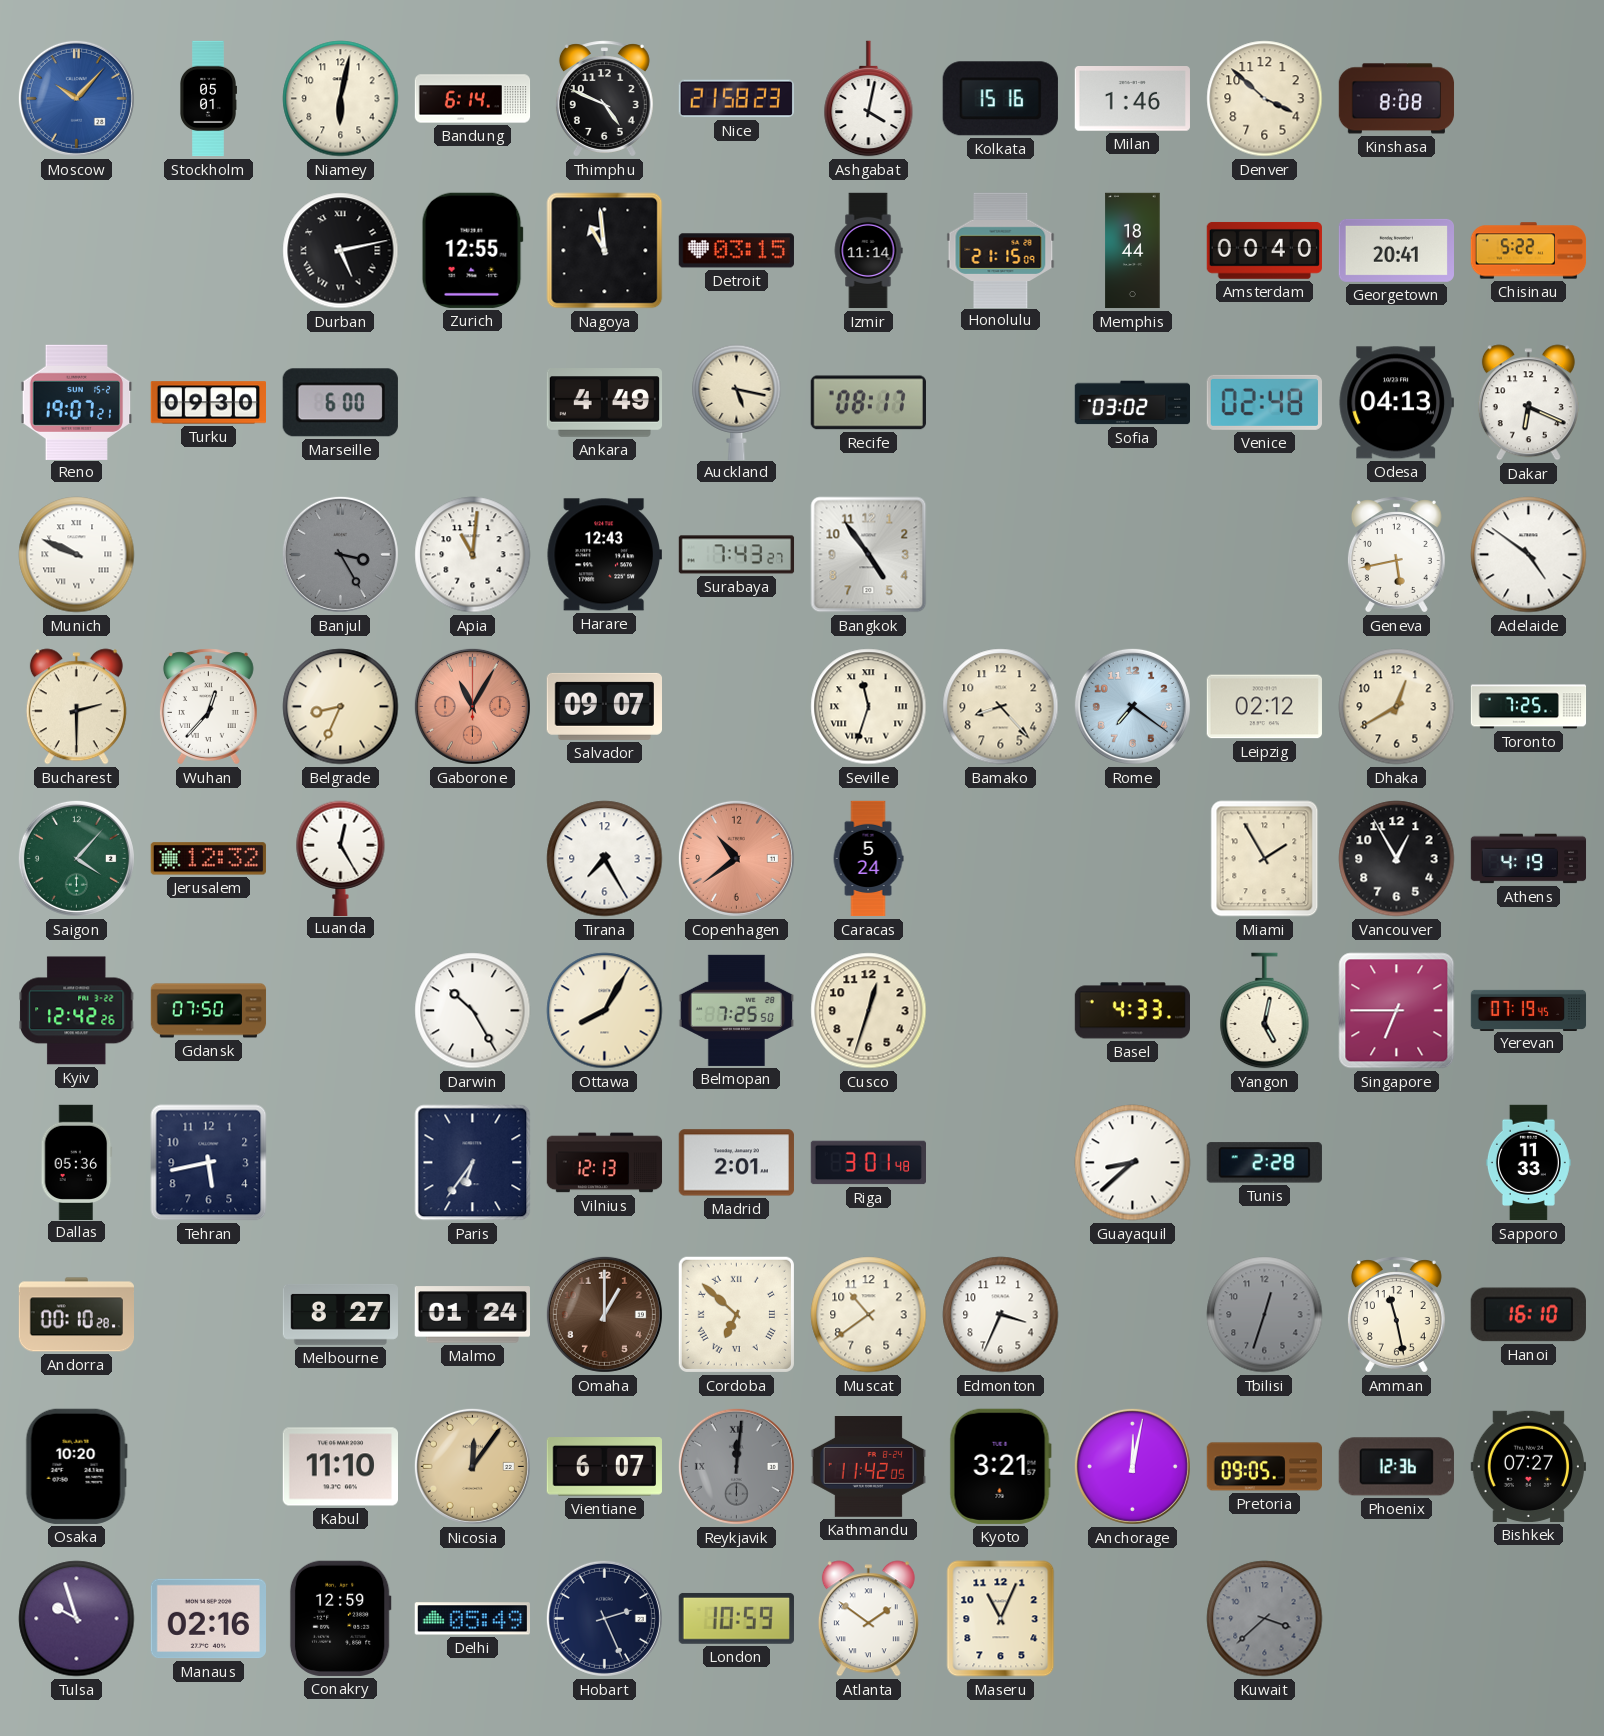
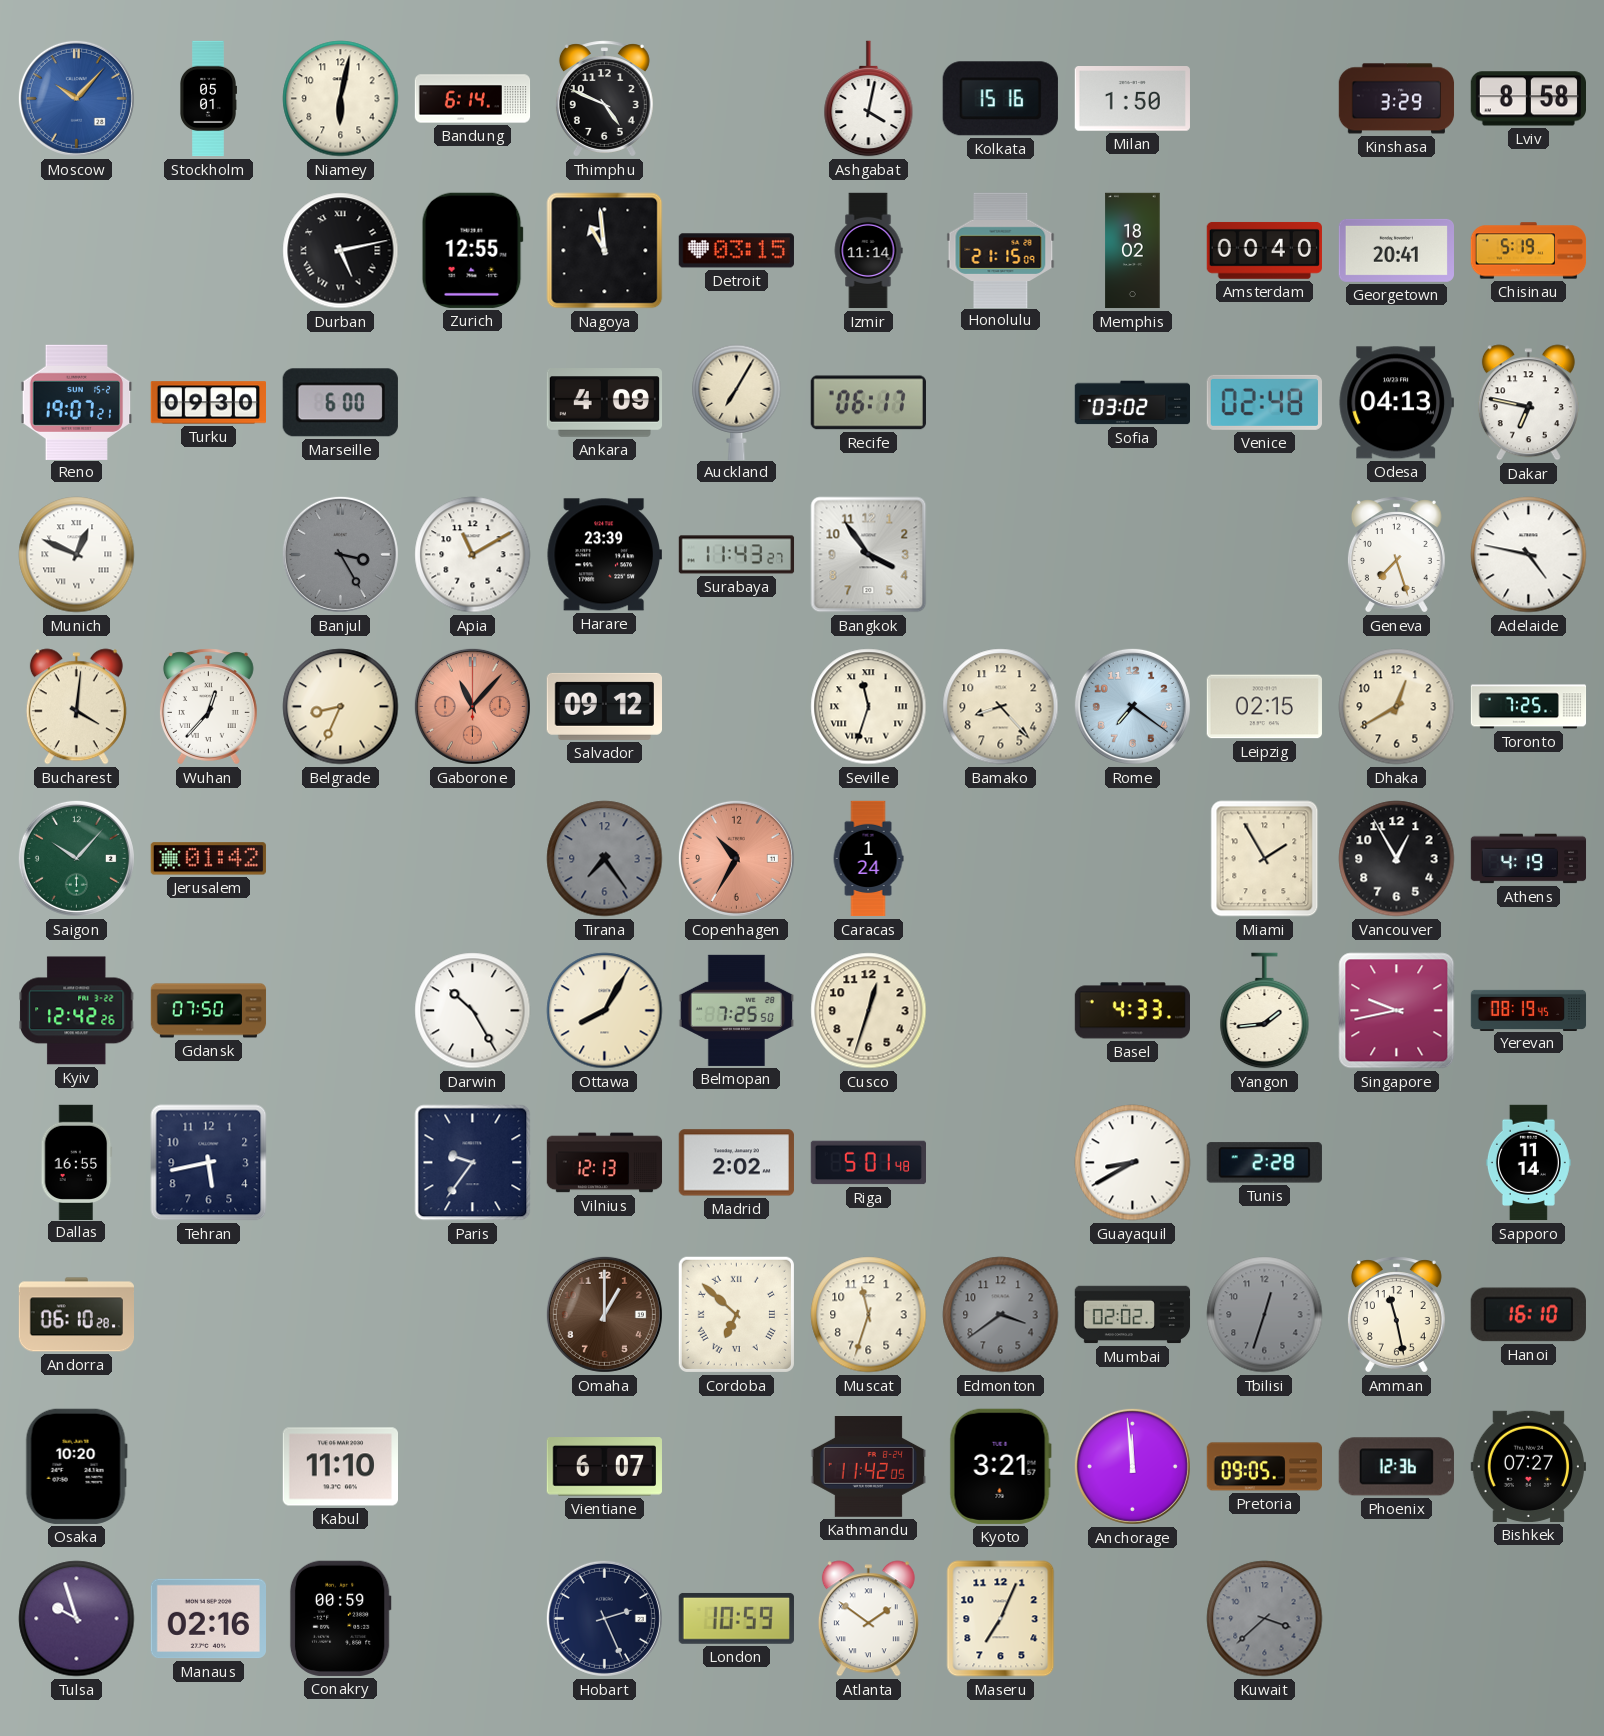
Nice: 21:58 -> none
Milan: 1:46 -> 1:50
Denver: 3:52 -> none
Kinshasa: 8:08 -> 3:29
Lviv: none -> 8:58
Memphis: 18:44 -> 18:02
Chisinau: 5:22 -> 5:19
Ankara: 4:49 -> 4:09
Auckland: 5:17 -> 7:05
Recife: 08:17 -> 06:17
Dakar: 6:19 -> 6:47
Munich: 9:49 -> 12:49
Apia: 11:01 -> 11:10
Harare: 12:43 -> 23:39
Surabaya: 7:43 -> 11:43
Bangkok: 4:54 -> 3:54
Geneva: 5:43 -> 7:27
Adelaide: 4:51 -> 4:47
Bucharest: 2:30 -> 4:01
Gaborone: 11:05 -> 11:07
Salvador: 09:07 -> 09:12
Leipzig: 02:12 -> 02:15
Saigon: 4:07 -> 10:07
Jerusalem: 12:32 -> 01:42
Luanda: 12:25 -> none
Tirana: 7:25 -> 7:24
Tirana dial: white -> grey
Copenhagen: 10:39 -> 10:35
Caracas: 5:24 -> 1:24
Yangon: 5:02 -> 1:44
Singapore: 6:45 -> 9:43
Yerevan: 07:19 -> 08:19
Dallas: 05:36 -> 16:55
Paris: 6:36 -> 9:36
Madrid: 2:01 -> 2:02
Riga: 3:01 -> 5:01
Guayaquil: 8:38 -> 8:40
Sapporo: 11:33 -> 11:14
Andorra: 00:10 -> 06:10
Melbourne: 8:27 -> none
Malmo: 01:24 -> none
Muscat: 10:39 -> 11:33
Edmonton: 3:34 -> 3:39
Edmonton dial: white -> grey
Mumbai: none -> 02:02
Nicosia: 12:06 -> none
Reykjavik: 12:01 -> none
Anchorage: 12:02 -> 11:59
Conakry: 12:59 -> 00:59
Delhi: 05:49 -> none
Maseru: 11:04 -> 7:04
